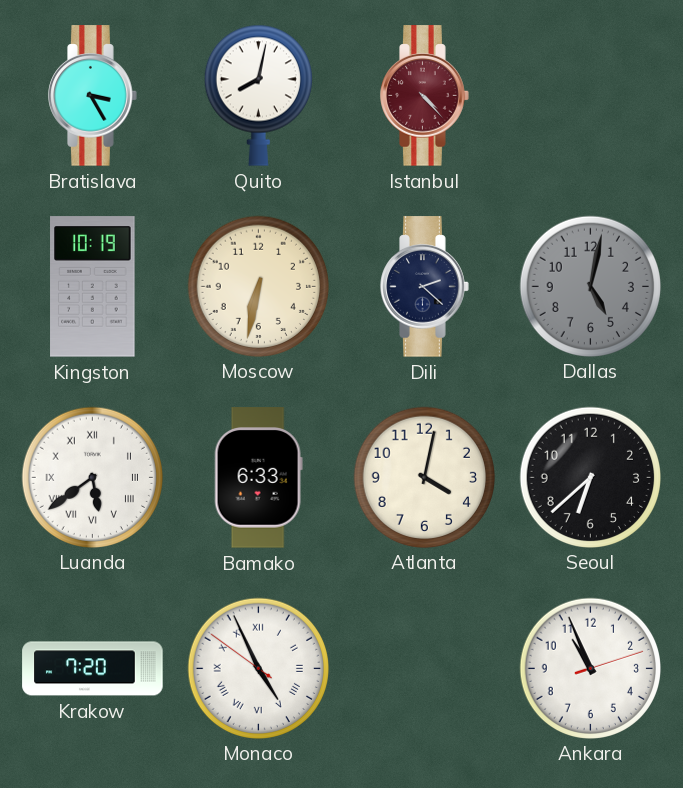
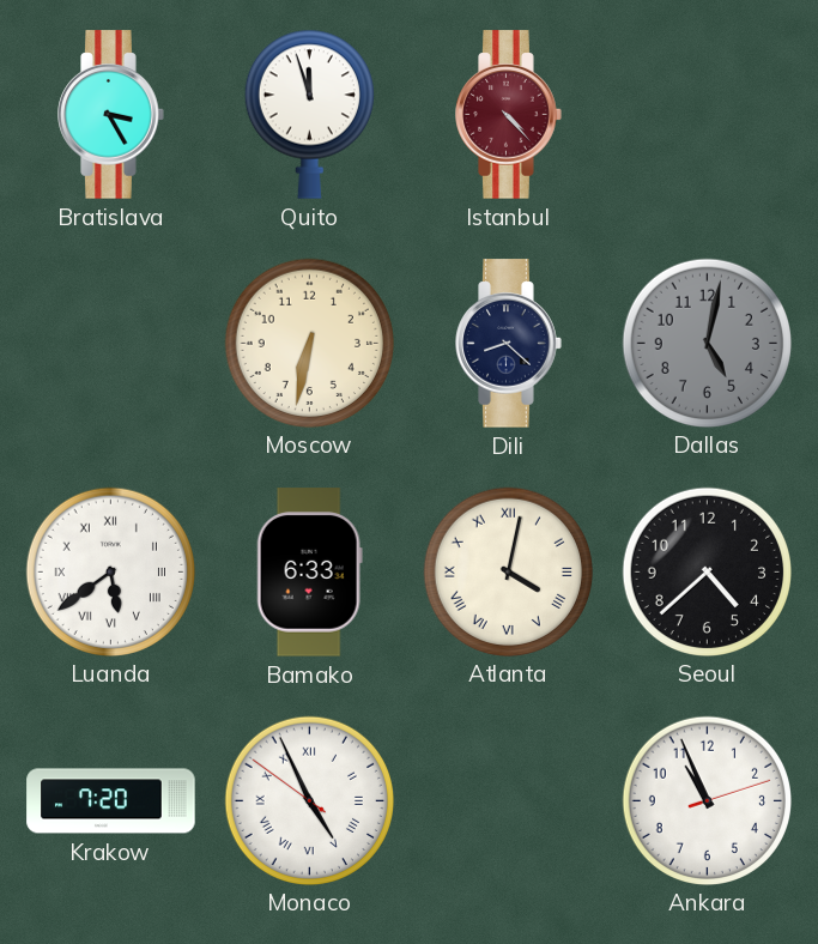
Quito: 8:02 -> 11:57
Kingston: 10:19 -> none
Dili: 2:22 -> 8:22
Atlanta numerals: Arabic -> Roman
Seoul: 6:38 -> 4:38
